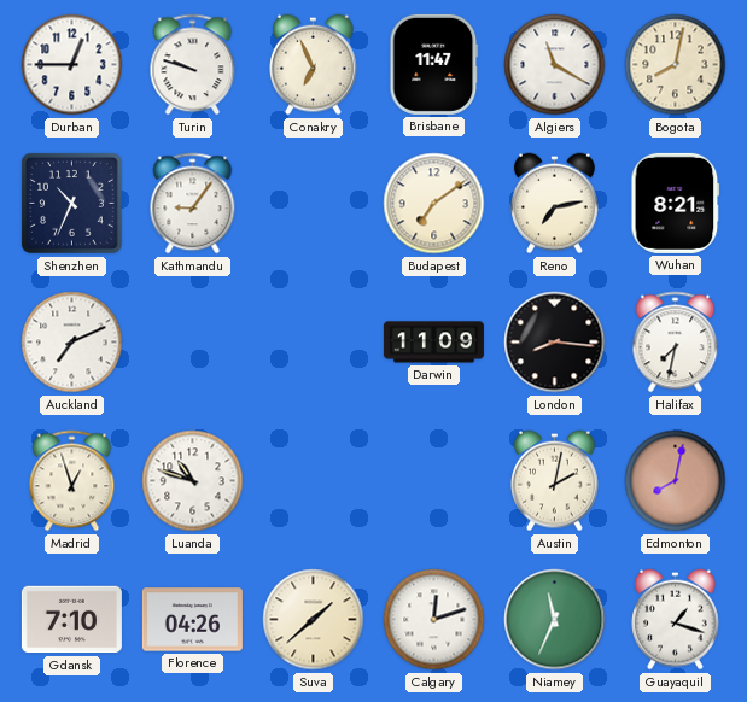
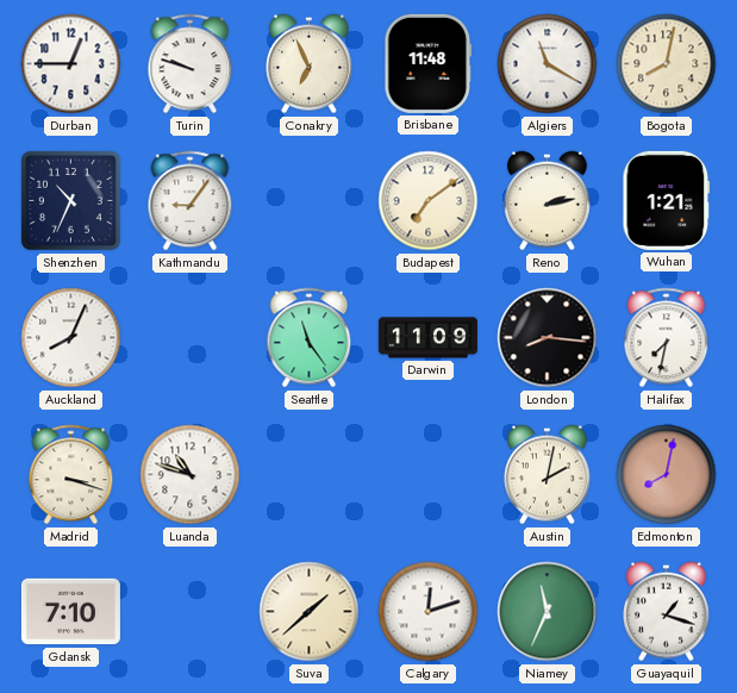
Brisbane: 11:47 -> 11:48
Reno: 7:13 -> 2:13
Wuhan: 8:21 -> 1:21
Auckland: 7:11 -> 8:04
Seattle: none -> 11:24
Madrid: 12:57 -> 3:18
Florence: 04:26 -> none
